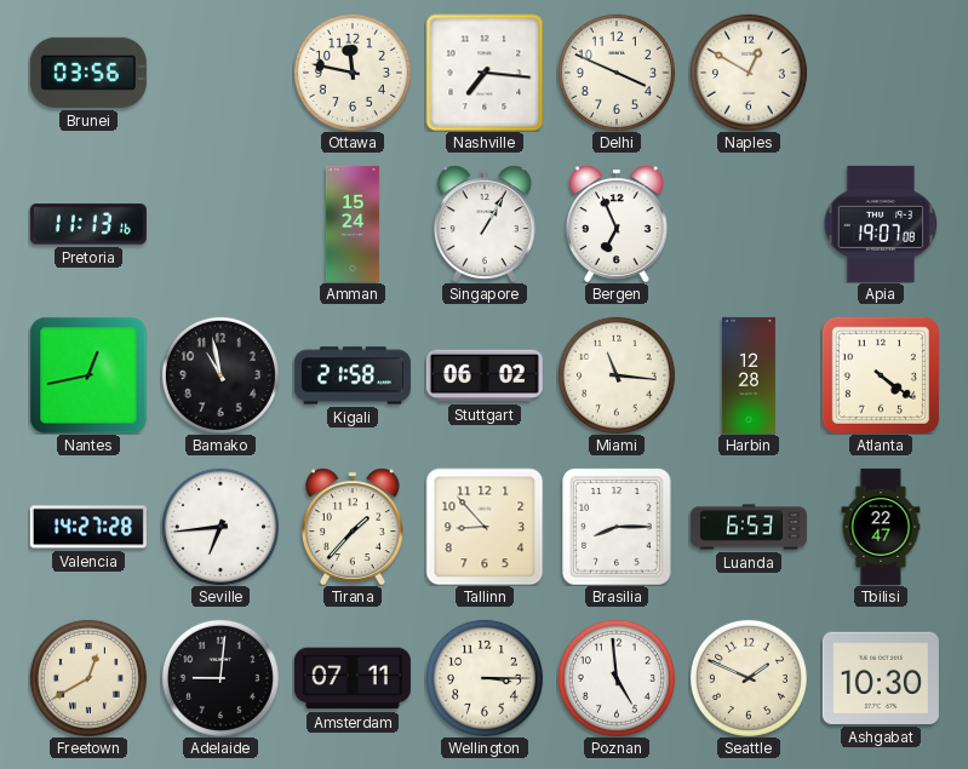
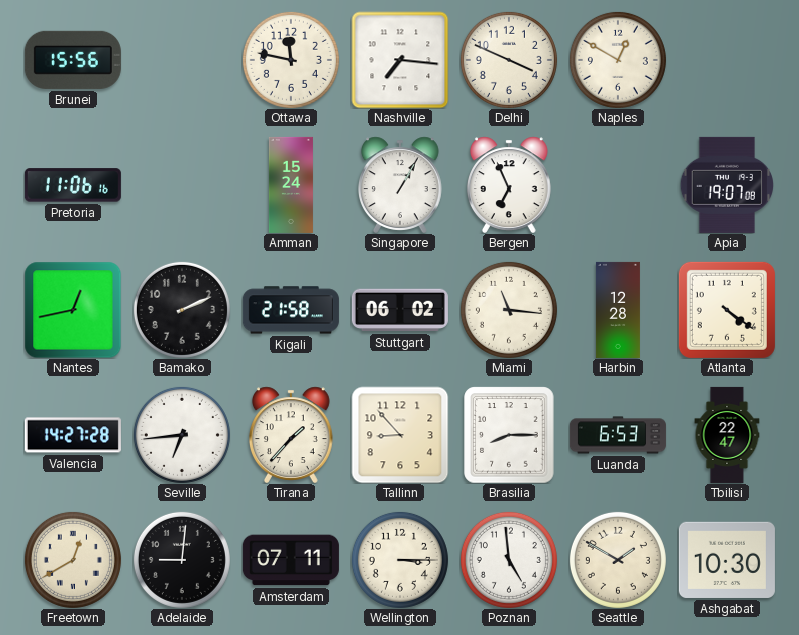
Brunei: 03:56 -> 15:56
Pretoria: 11:13 -> 11:06
Bamako: 10:58 -> 2:11
Seattle: 1:49 -> 1:50
